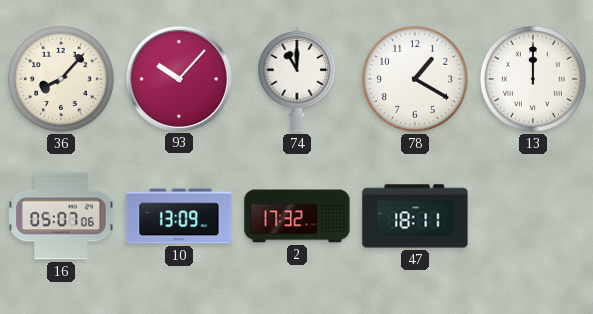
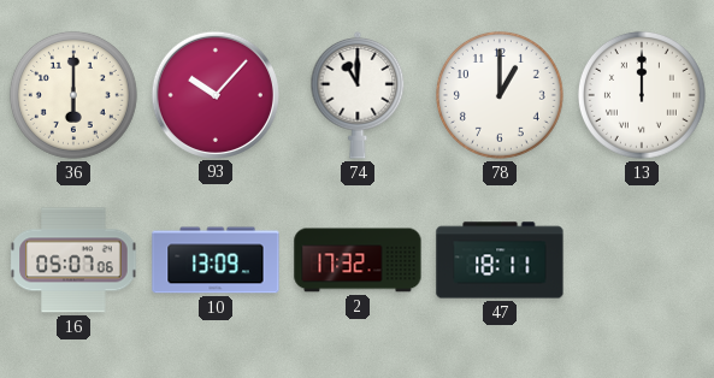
36: 8:07 -> 6:00
78: 1:20 -> 1:00
